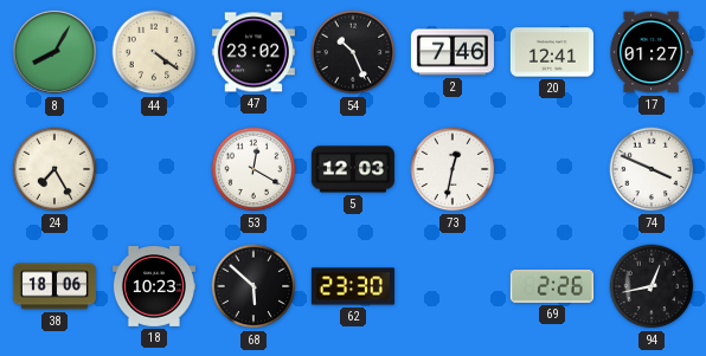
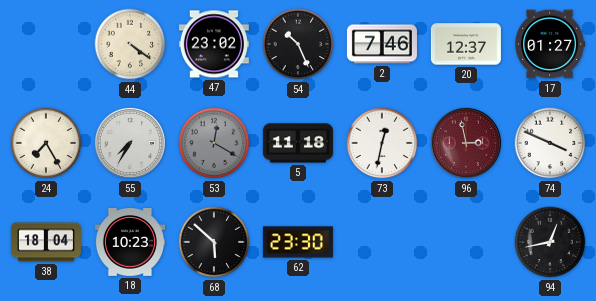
8: 8:05 -> none
20: 12:41 -> 12:37
55: none -> 7:35
53 dial: white -> grey
5: 12:03 -> 11:18
96: none -> 2:58
38: 18:06 -> 18:04
69: 2:26 -> none
